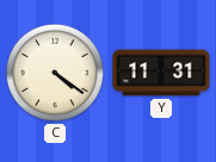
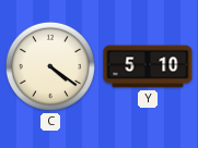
Y: 11:31 -> 5:10
